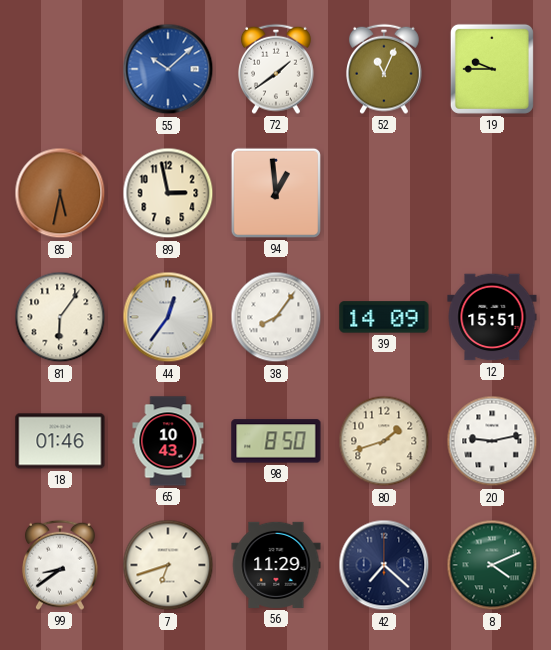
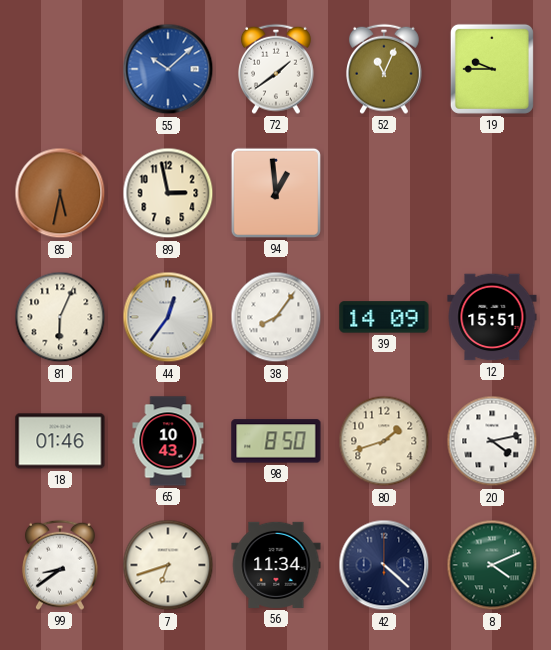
81: 6:06 -> 6:04
20: 9:13 -> 4:13
56: 11:29 -> 11:34
42: 7:22 -> 4:22
